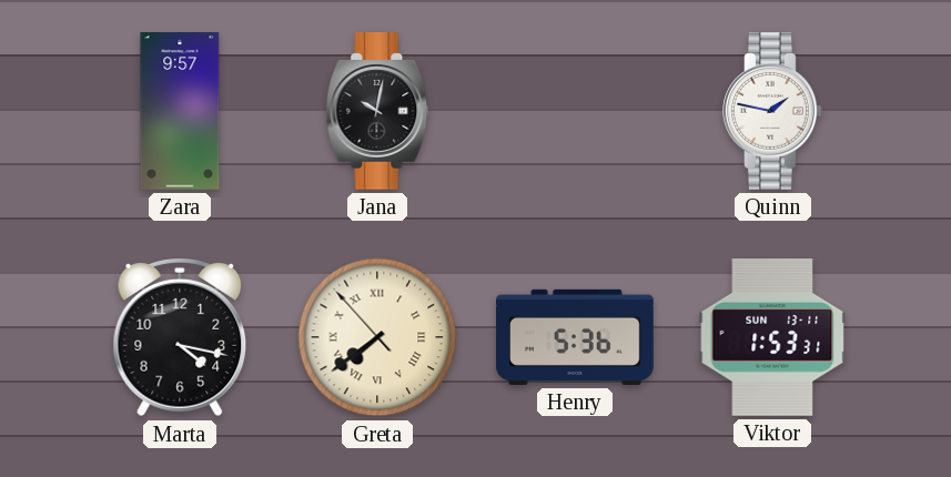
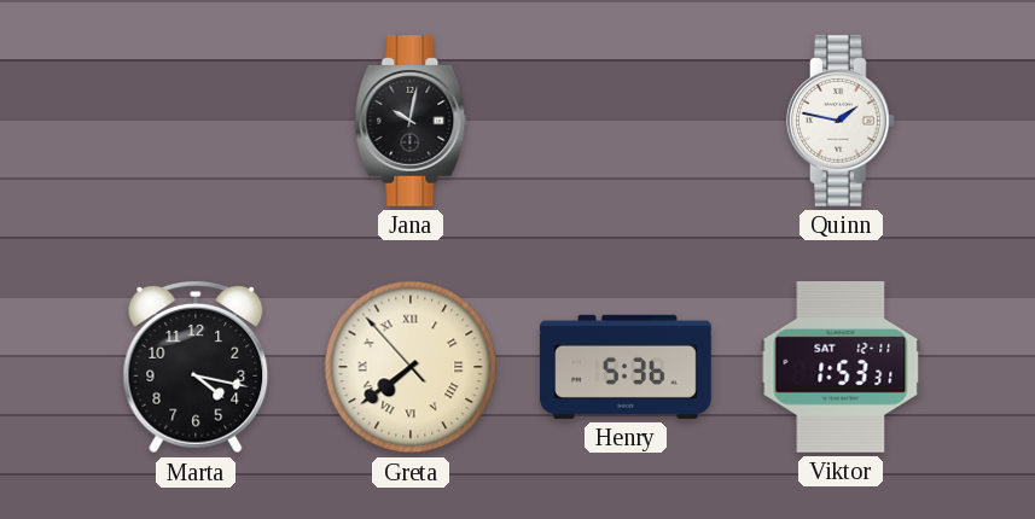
Zara: 9:57 -> none
Viktor date: SUN 13-11 -> SAT 12-11
